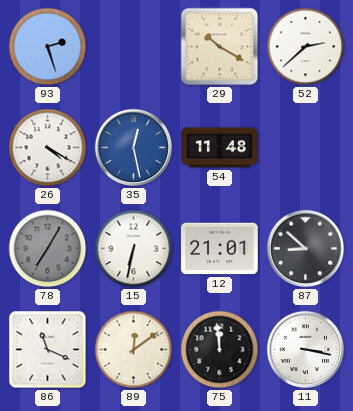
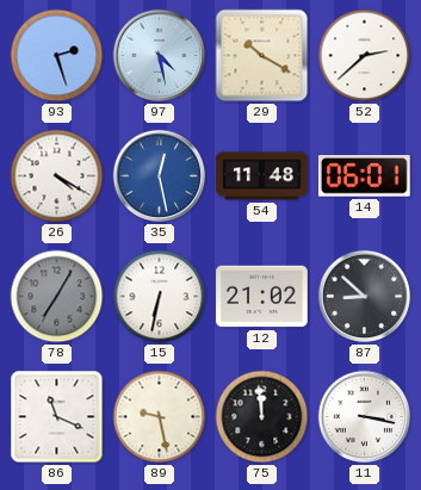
97: none -> 4:28
14: none -> 06:01
12: 21:01 -> 21:02
89: 12:09 -> 9:28
